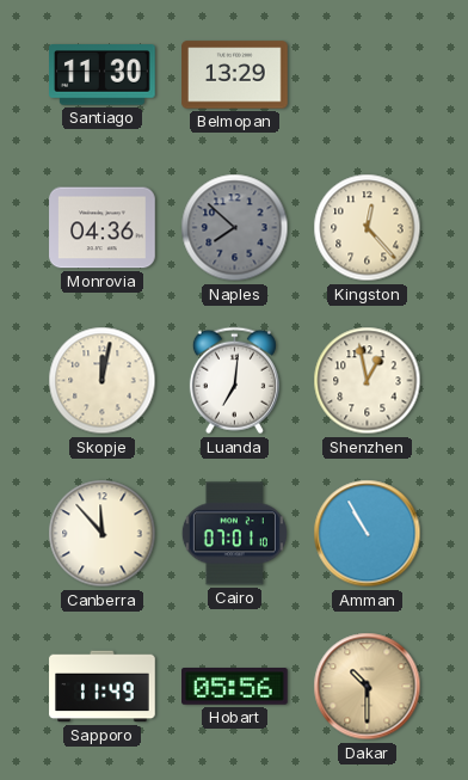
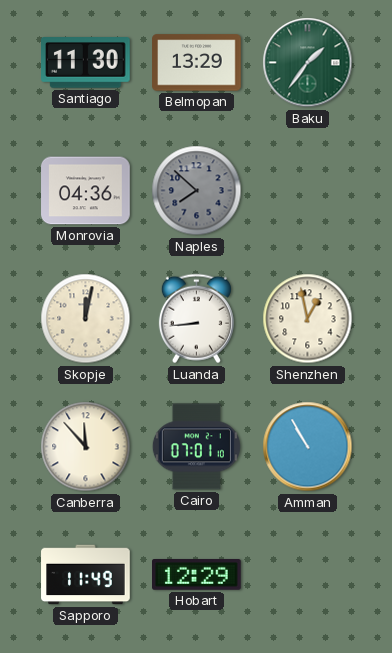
Baku: none -> 1:36
Kingston: 12:23 -> none
Luanda: 7:01 -> 8:44
Hobart: 05:56 -> 12:29
Dakar: 10:30 -> none
